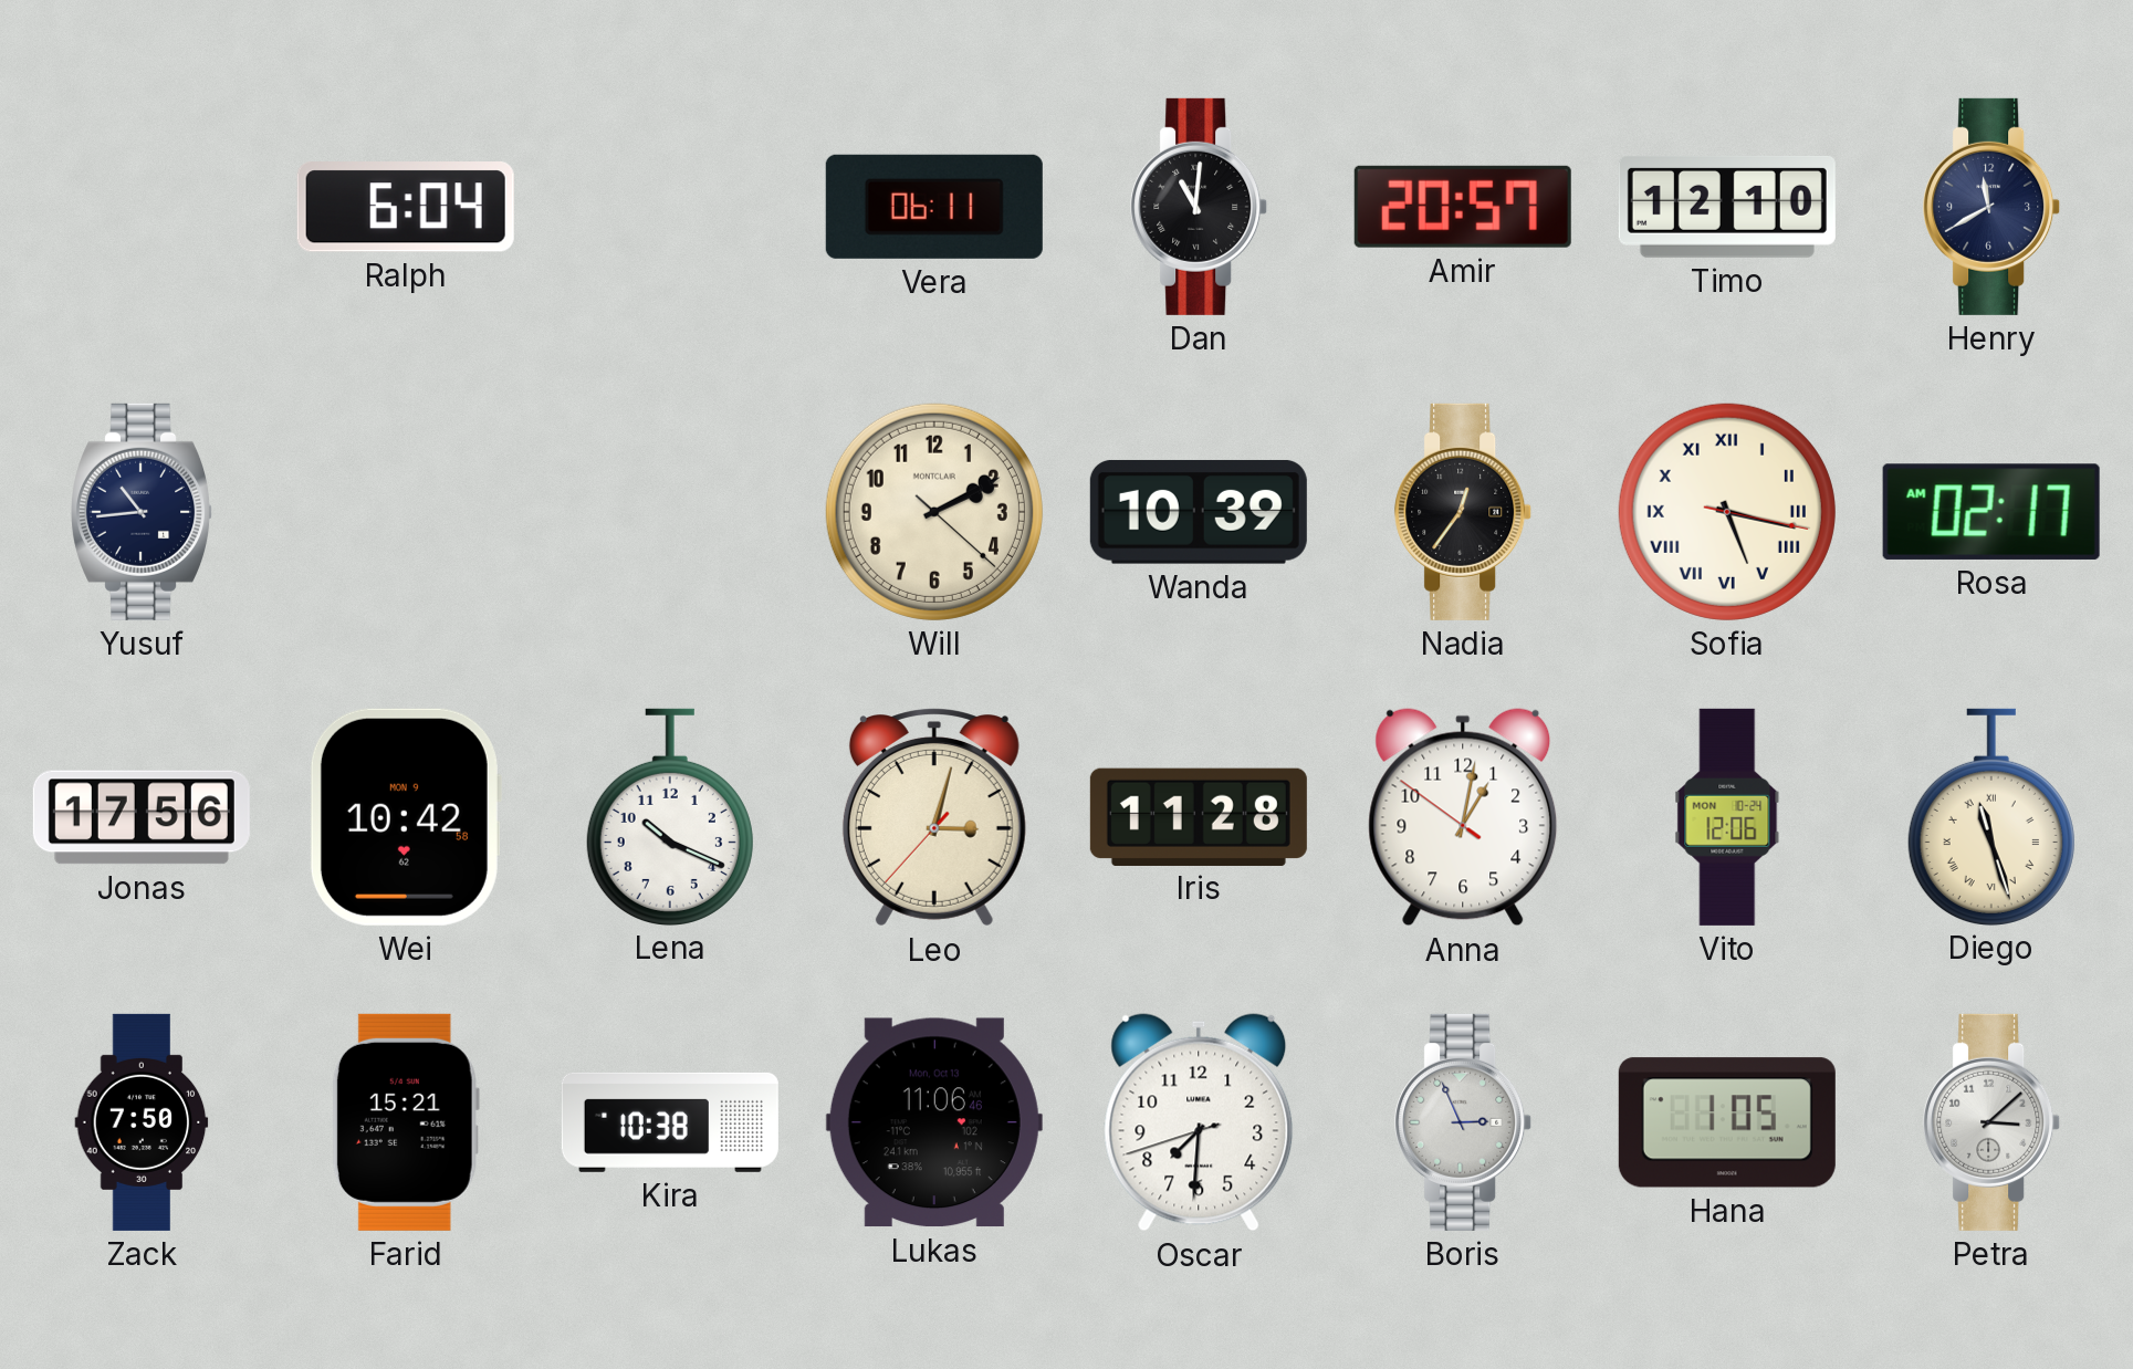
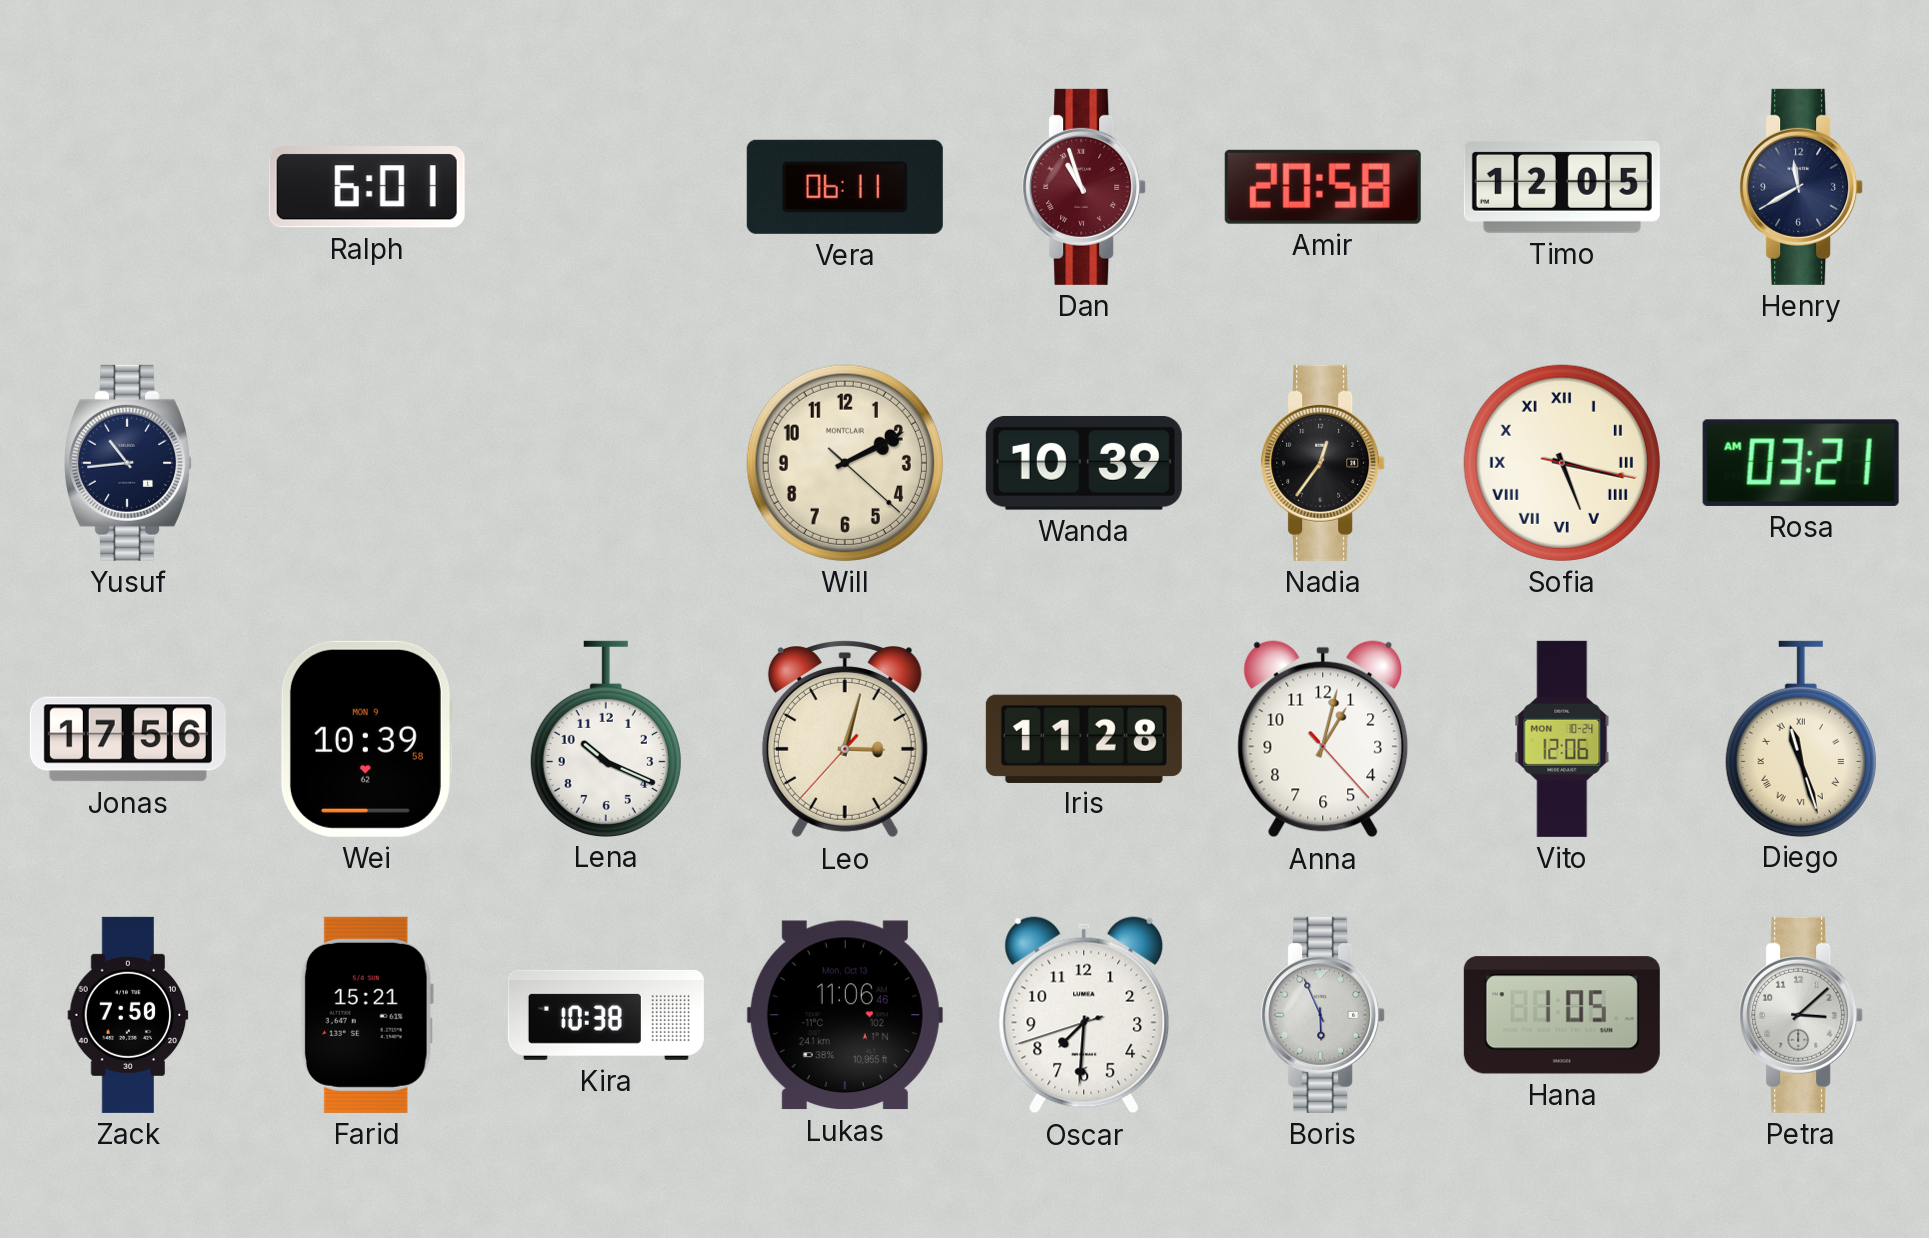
Ralph: 6:04 -> 6:01
Dan: 11:01 -> 10:57
Dan dial: black -> burgundy
Amir: 20:57 -> 20:58
Timo: 12:10 -> 12:05
Rosa: 02:17 -> 03:21
Wei: 10:42 -> 10:39
Anna: 1:01 -> 1:02
Boris: 2:56 -> 5:56
